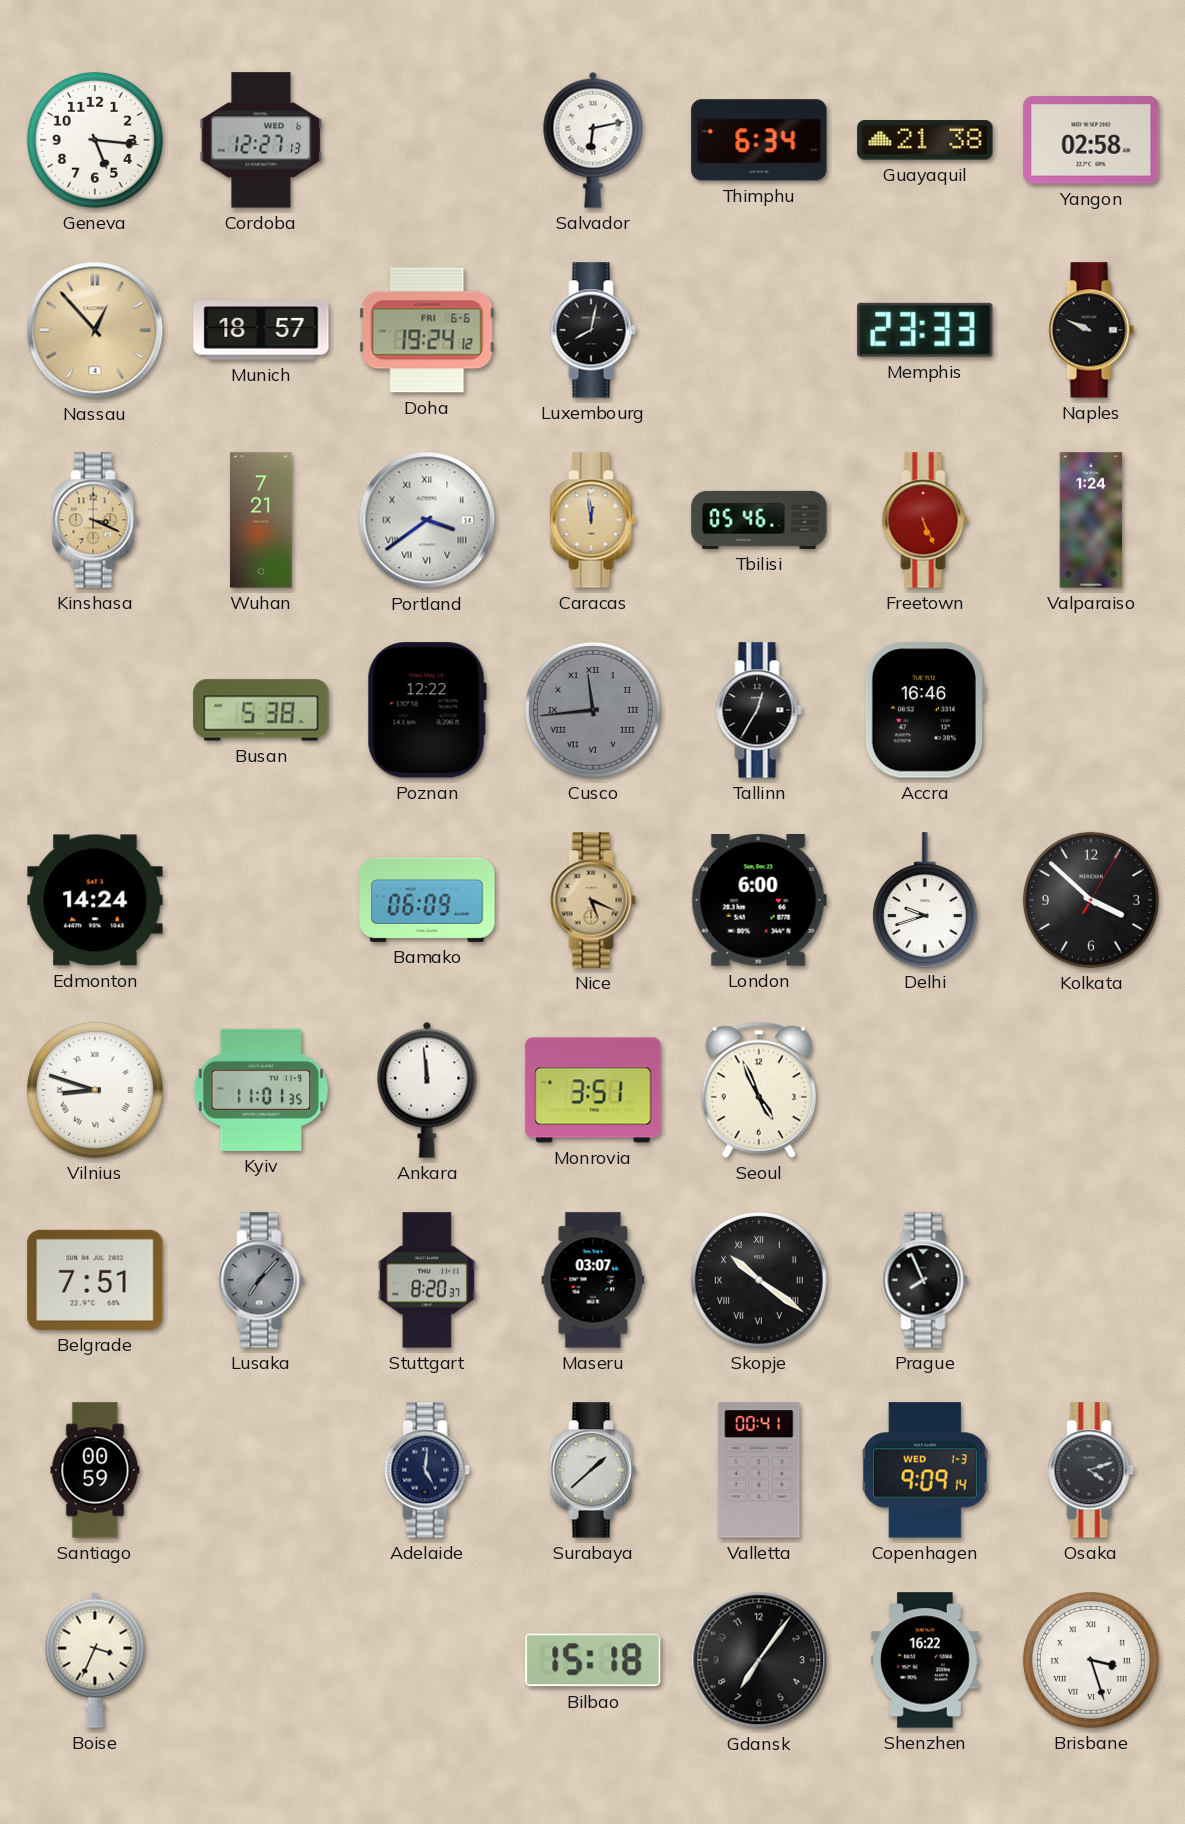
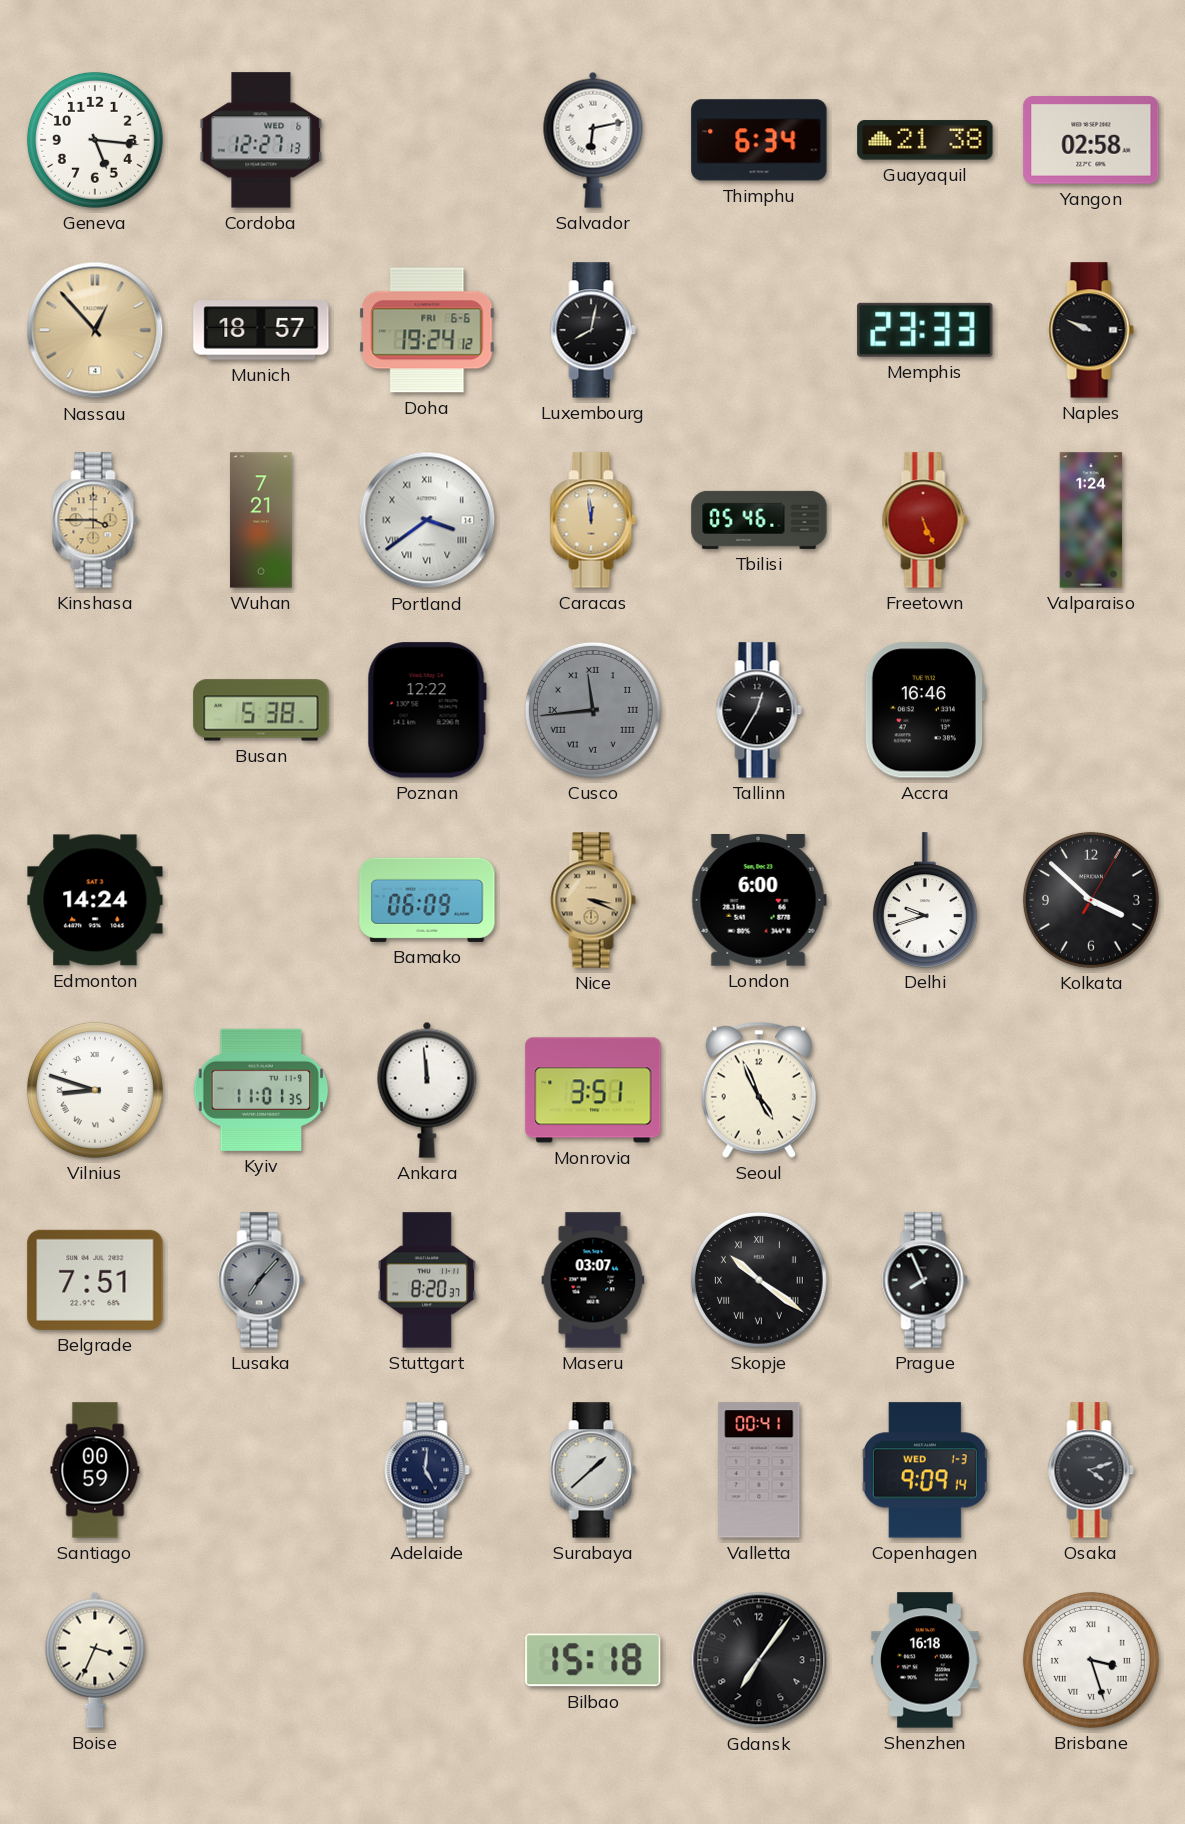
Kinshasa: 3:19 -> 3:45
Nice: 5:19 -> 3:19
Shenzhen: 16:22 -> 16:18
